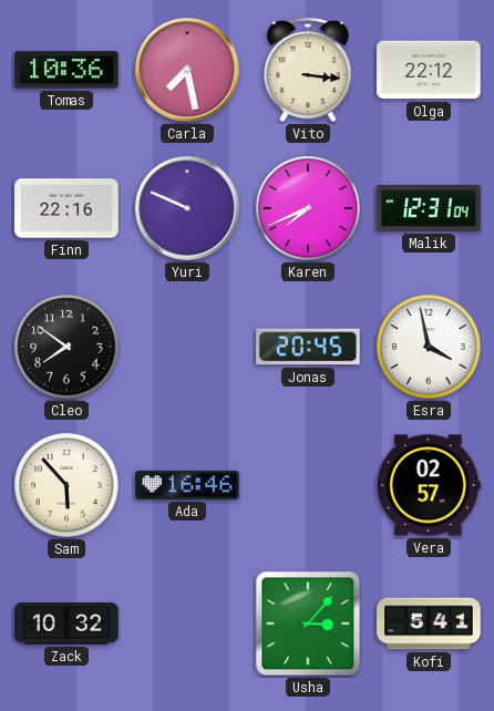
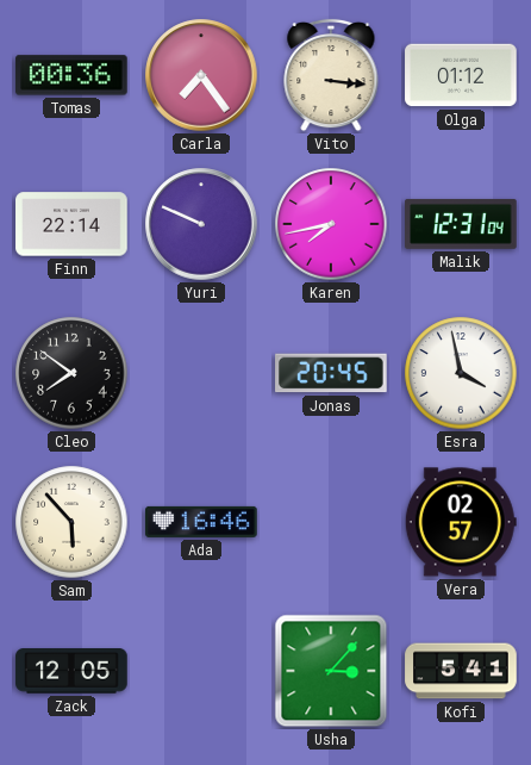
Tomas: 10:36 -> 00:36
Carla: 7:28 -> 7:24
Olga: 22:12 -> 01:12
Finn: 22:16 -> 22:14
Karen: 7:41 -> 7:43
Zack: 10:32 -> 12:05
